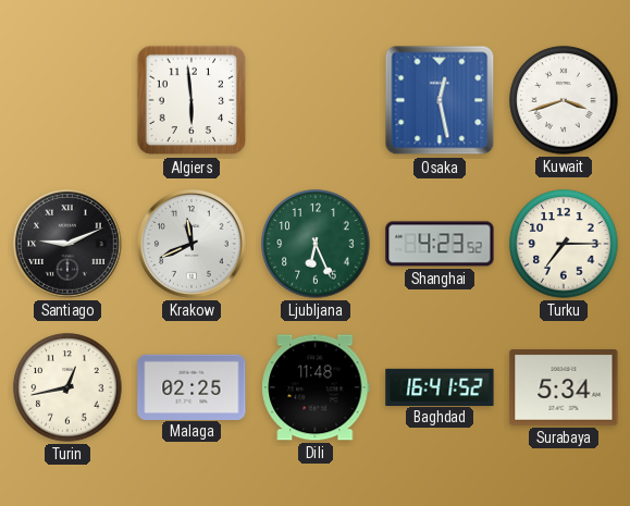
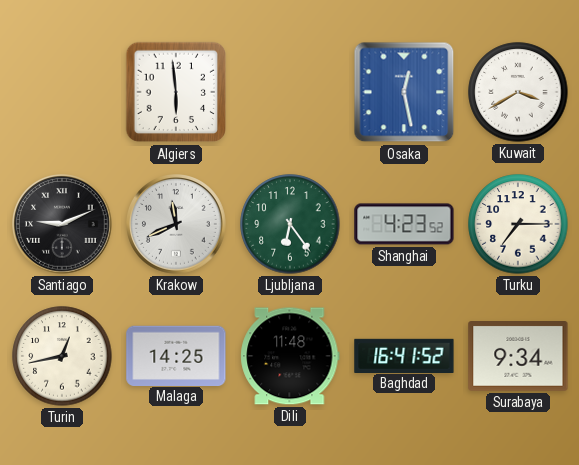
Kuwait: 3:42 -> 3:40
Ljubljana: 6:26 -> 6:24
Malaga: 02:25 -> 14:25
Surabaya: 5:34 -> 9:34
